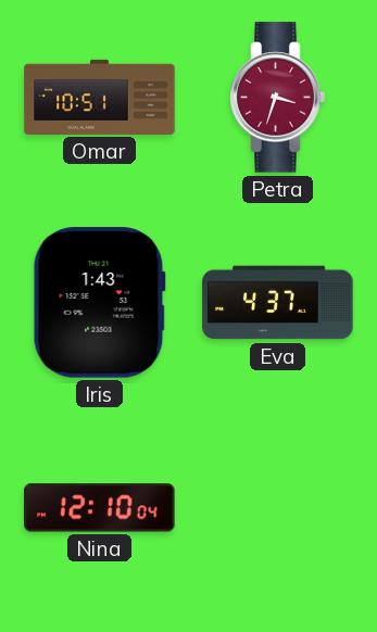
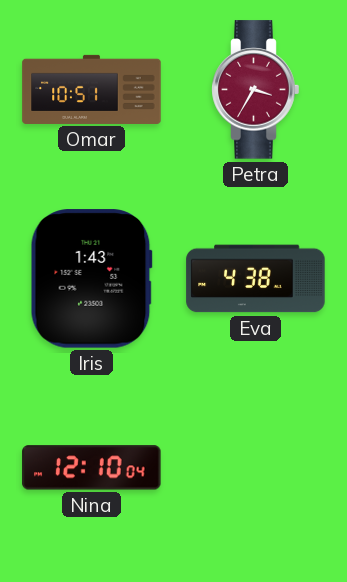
Petra: 3:33 -> 3:35
Eva: 4:37 -> 4:38
